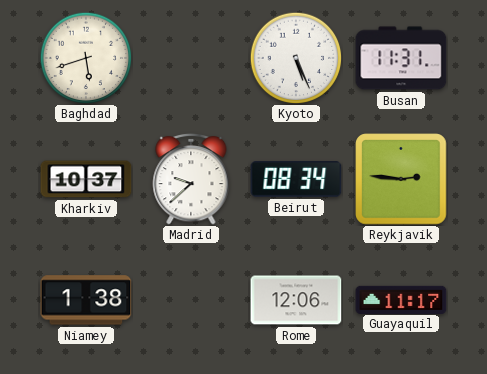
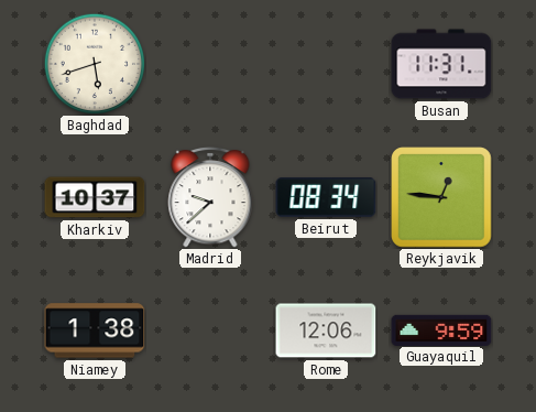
Kyoto: 5:26 -> none
Reykjavik: 2:46 -> 12:46
Guayaquil: 11:17 -> 9:59
